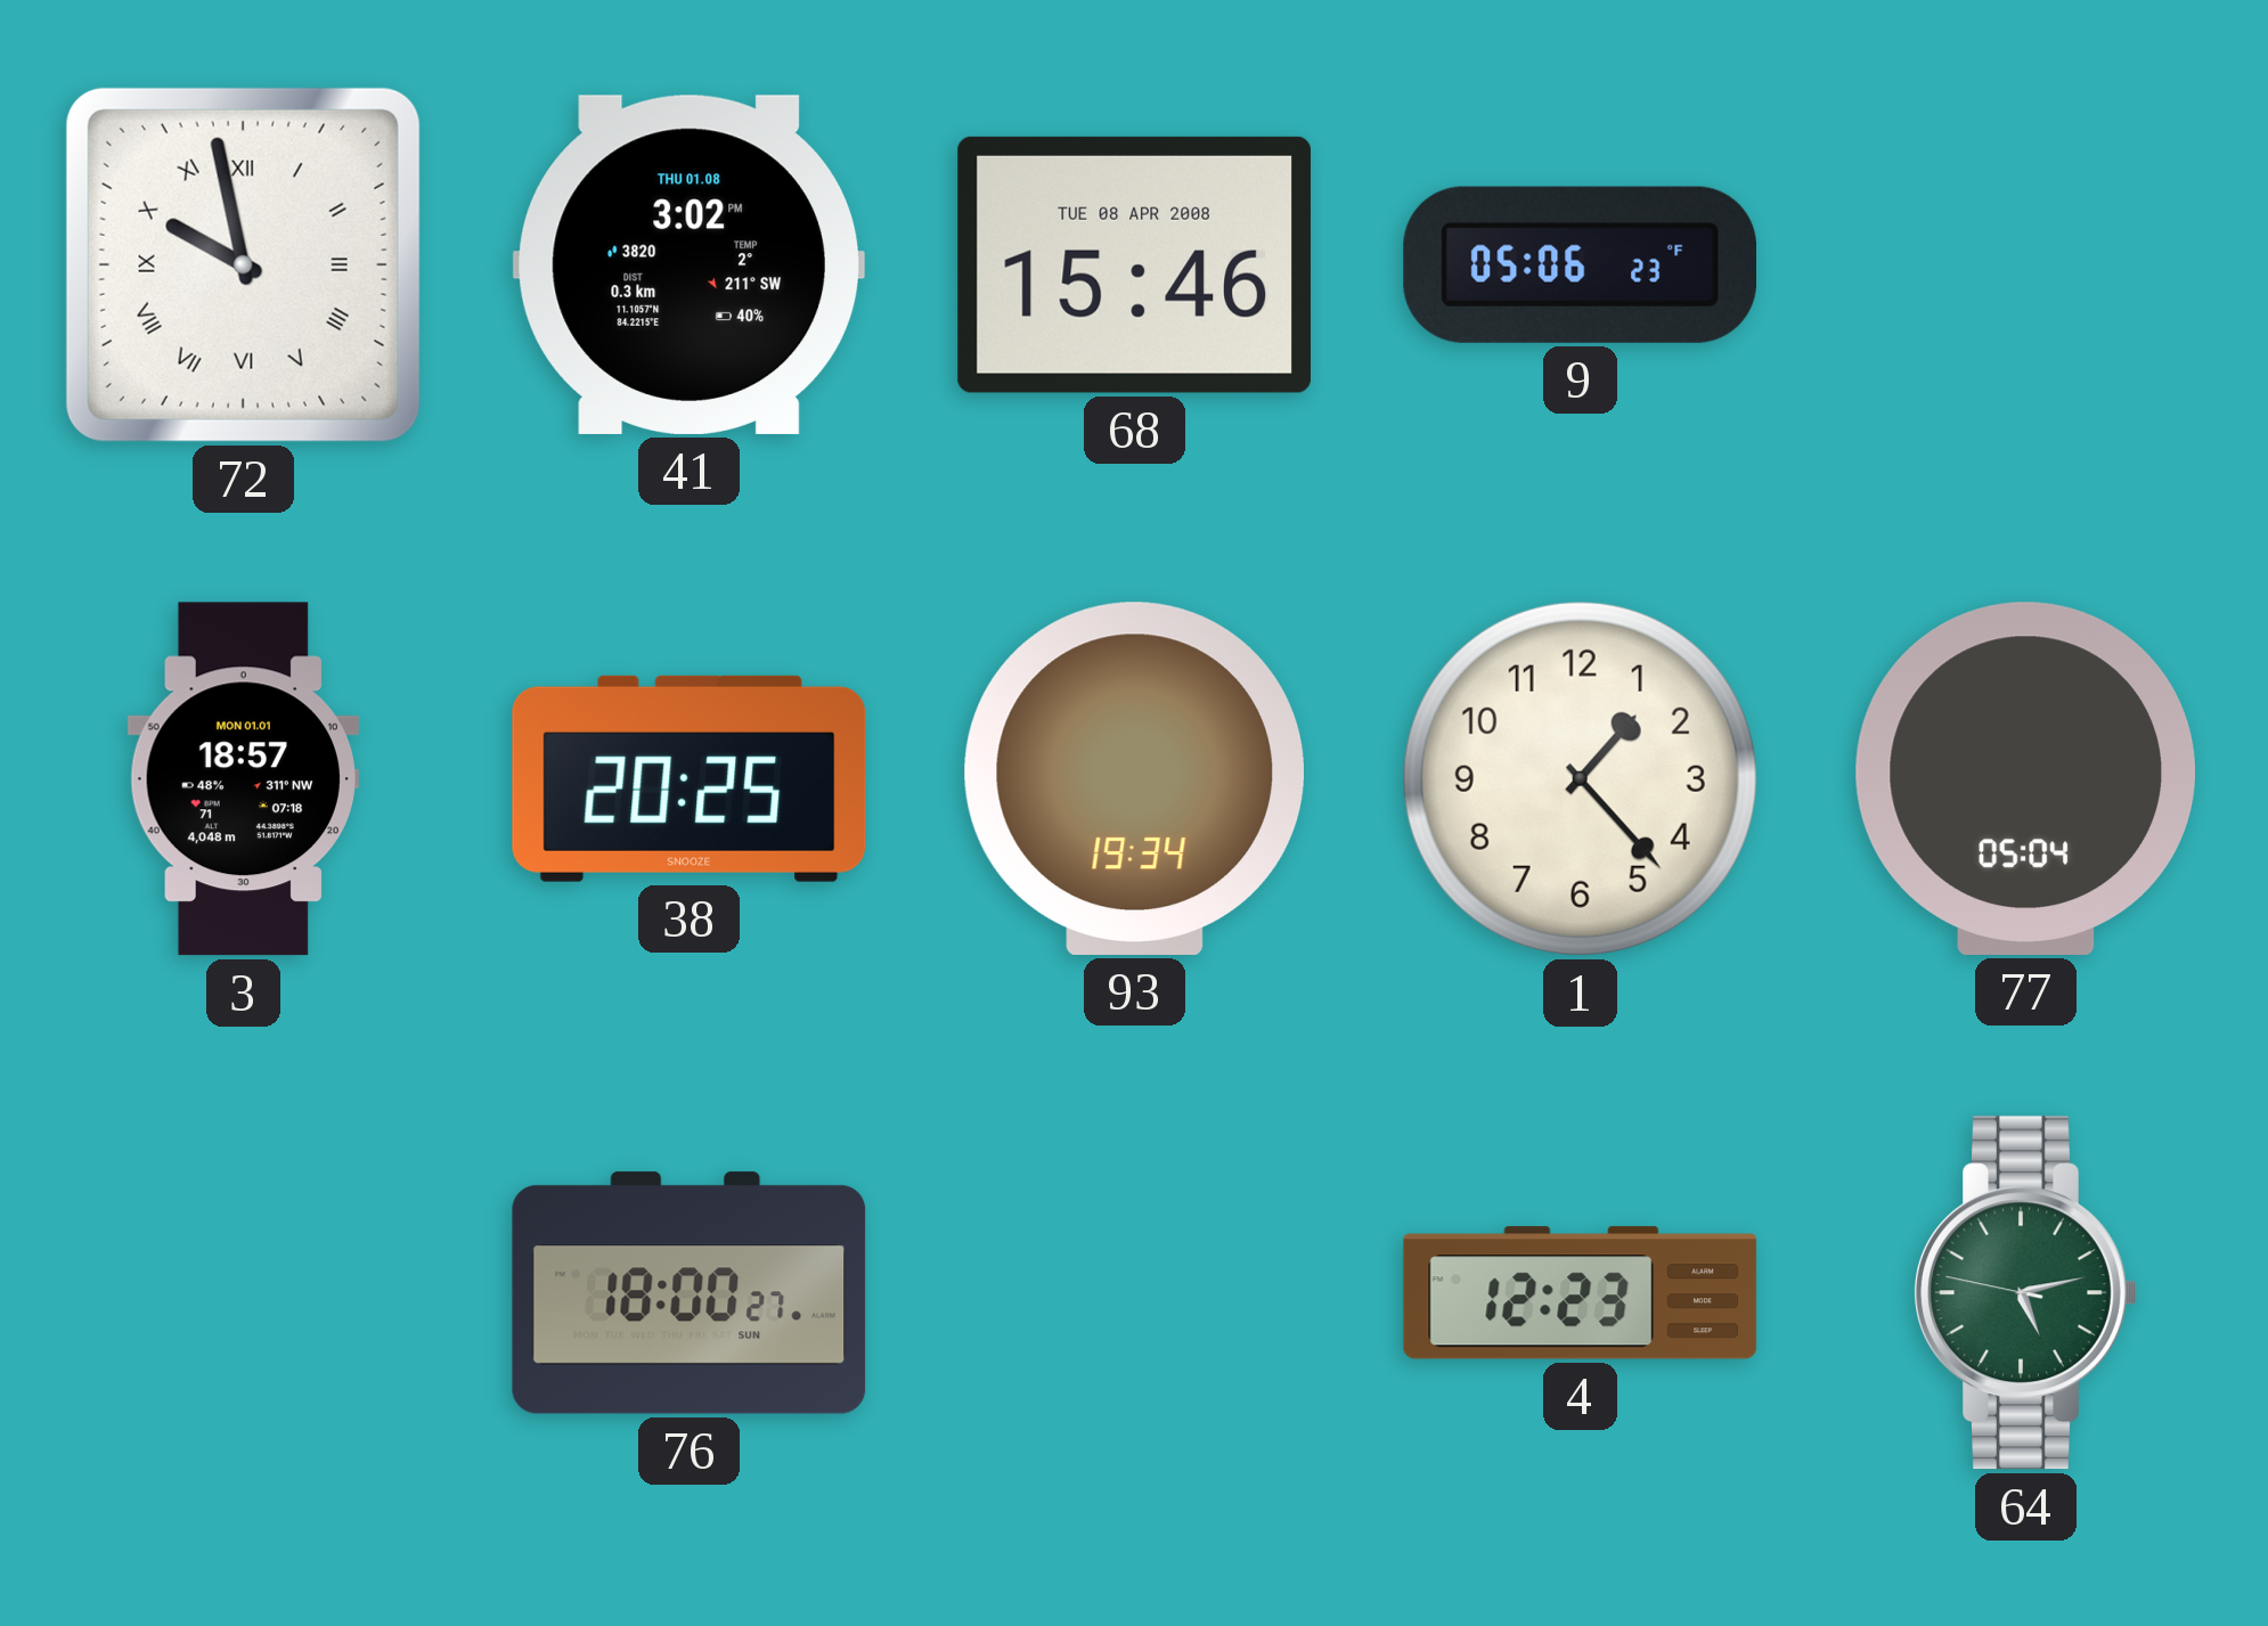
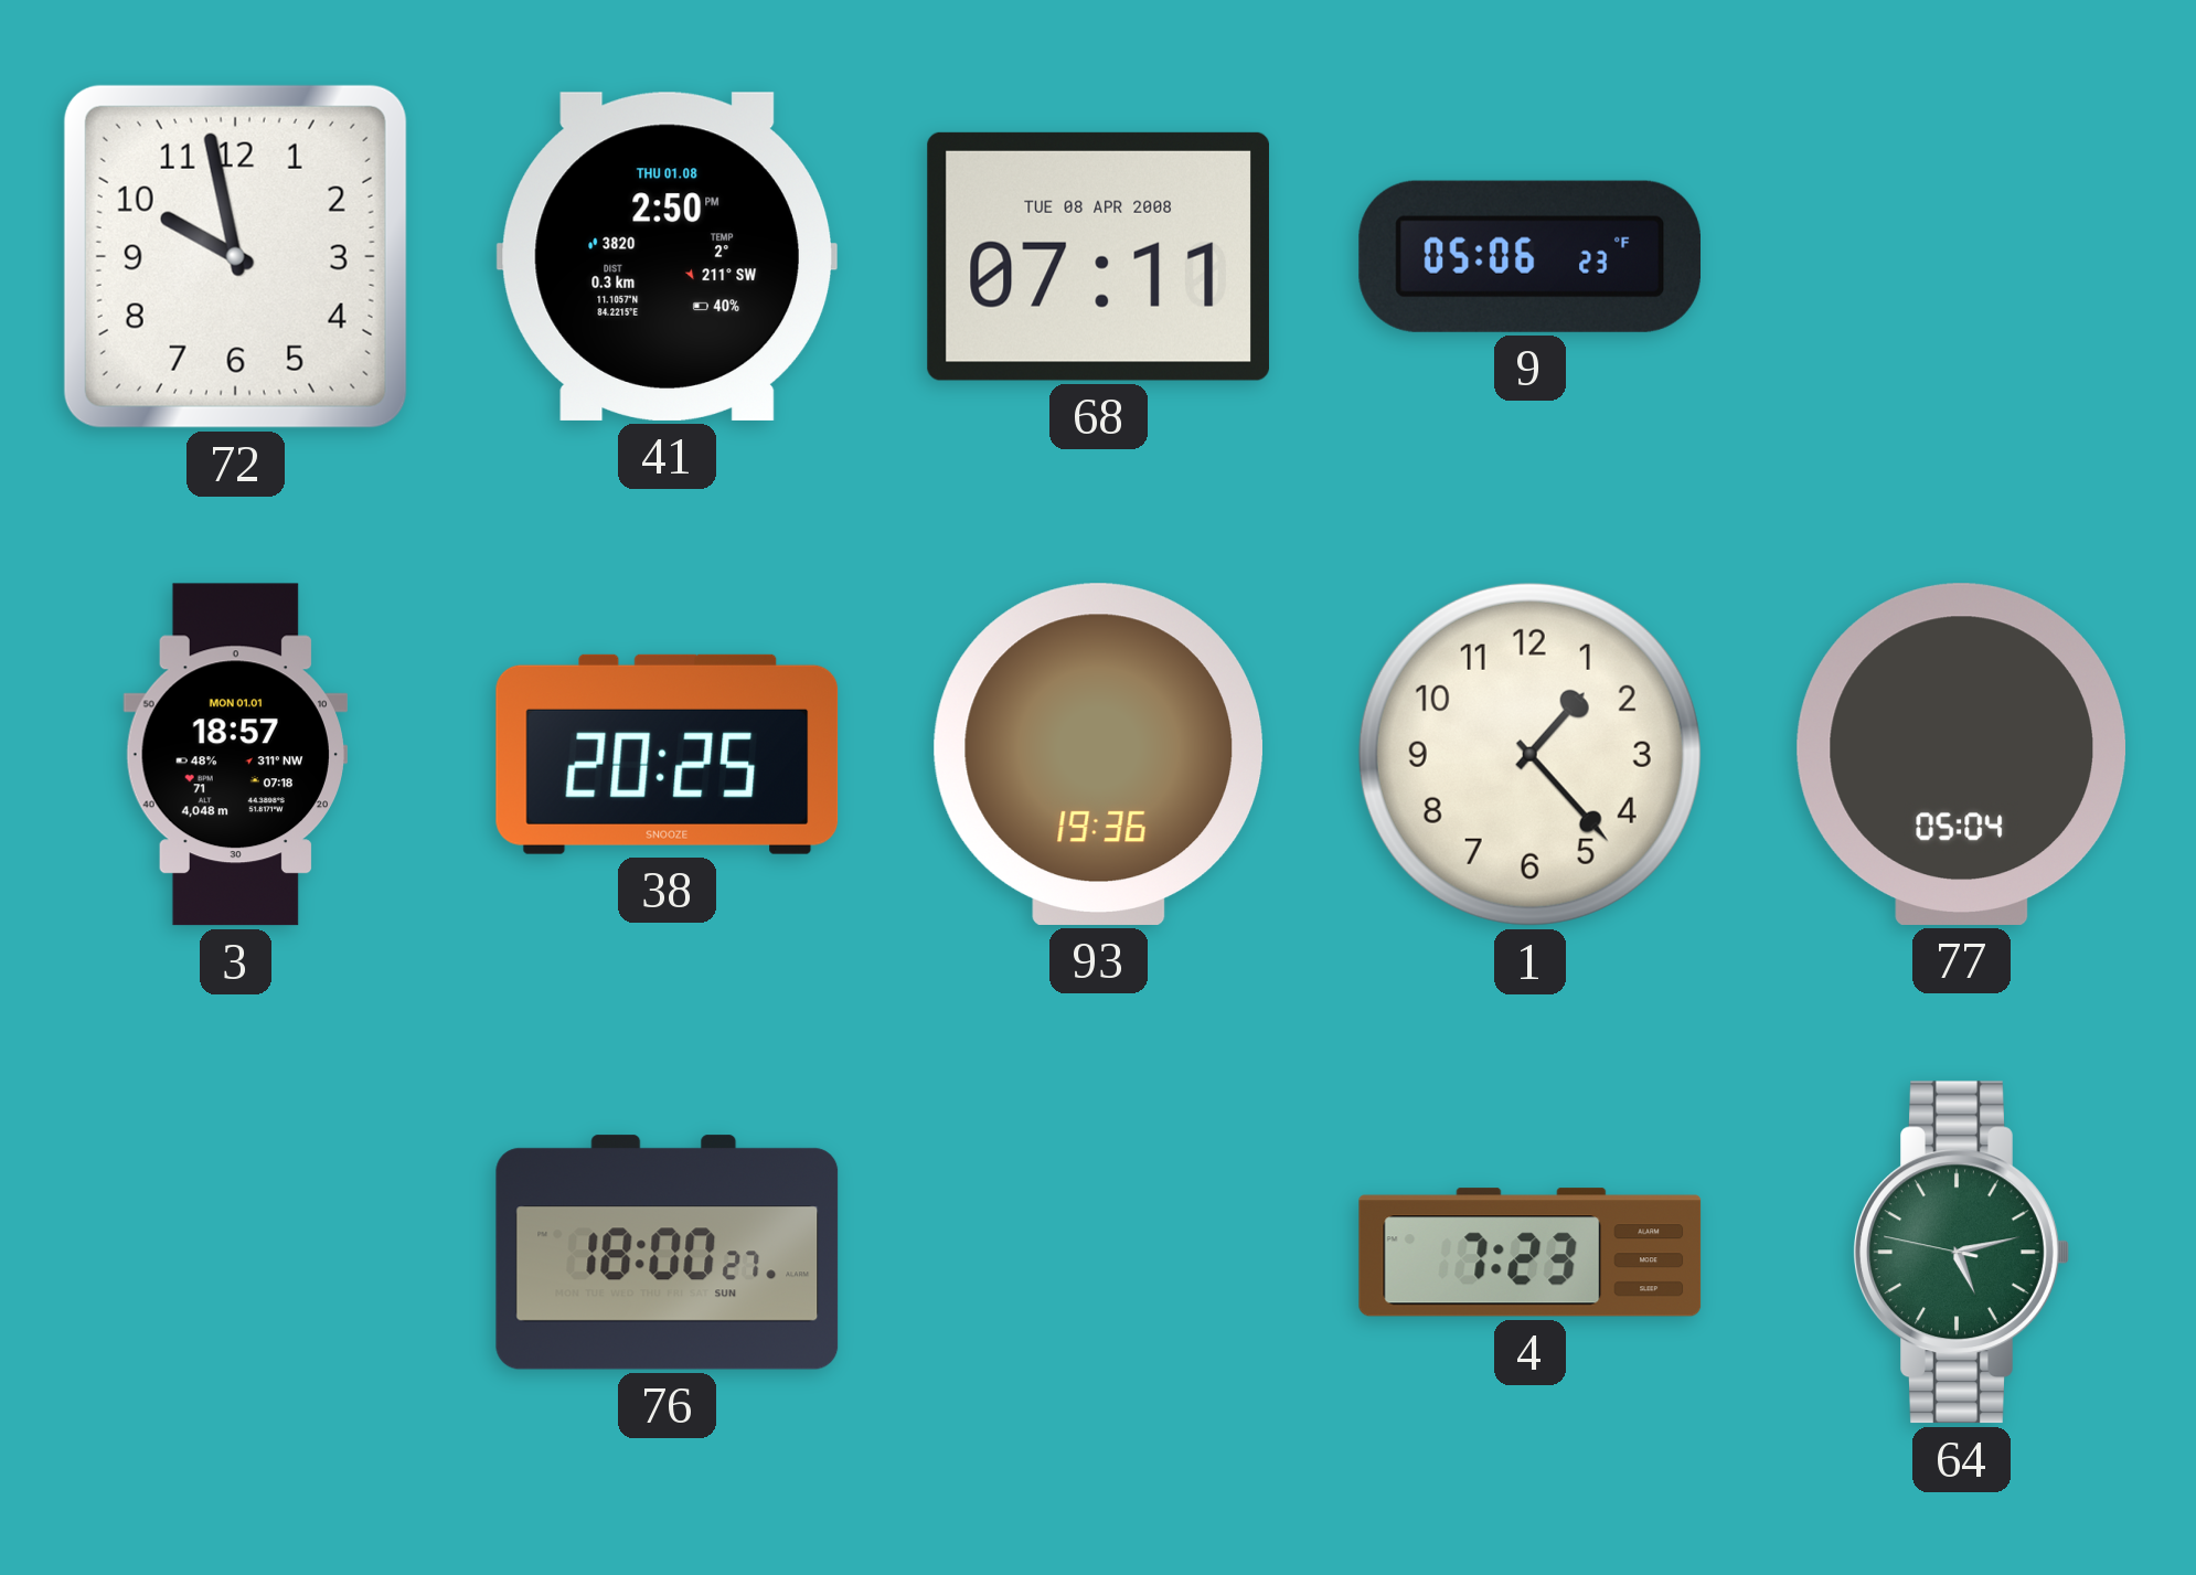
72 numerals: Roman -> Arabic
41: 3:02 -> 2:50
68: 15:46 -> 07:11
93: 19:34 -> 19:36
4: 12:23 -> 7:23
